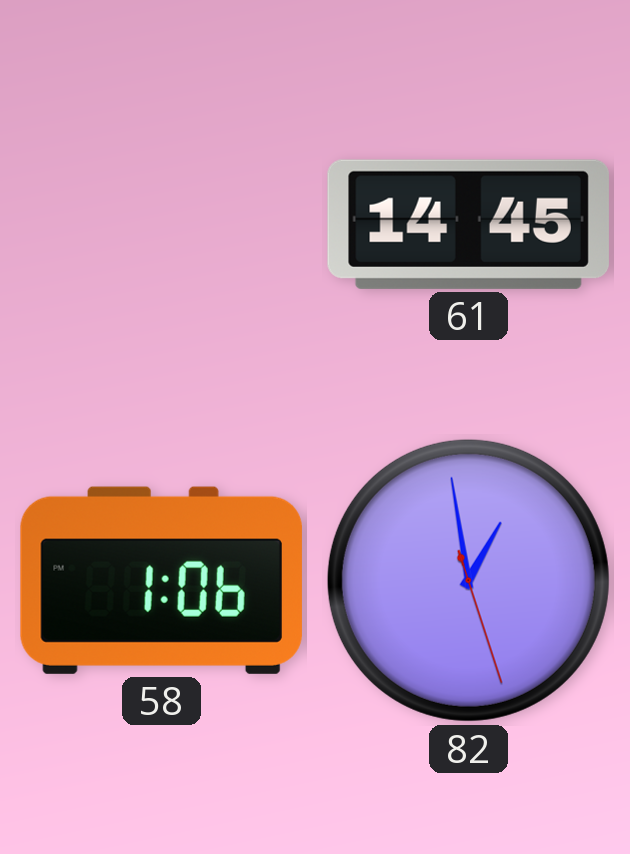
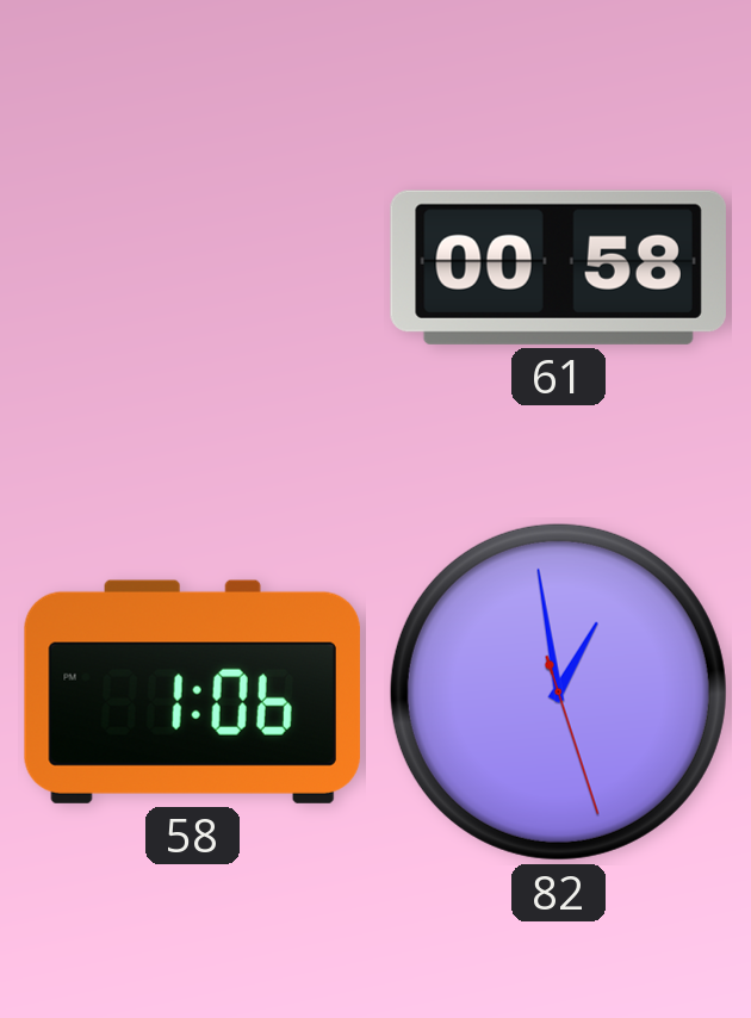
61: 14:45 -> 00:58
